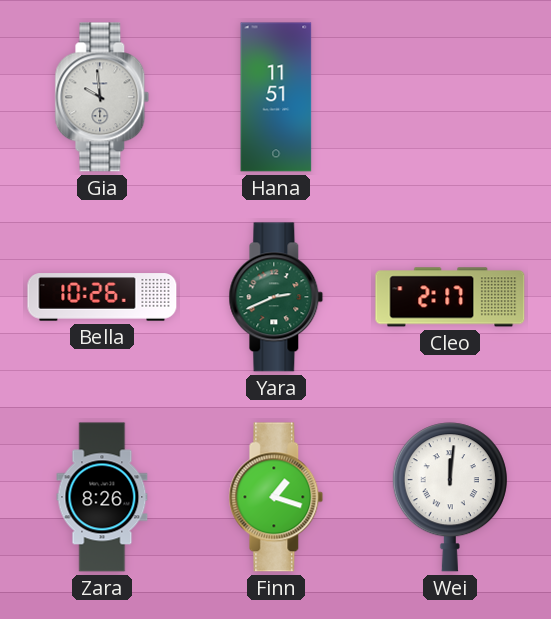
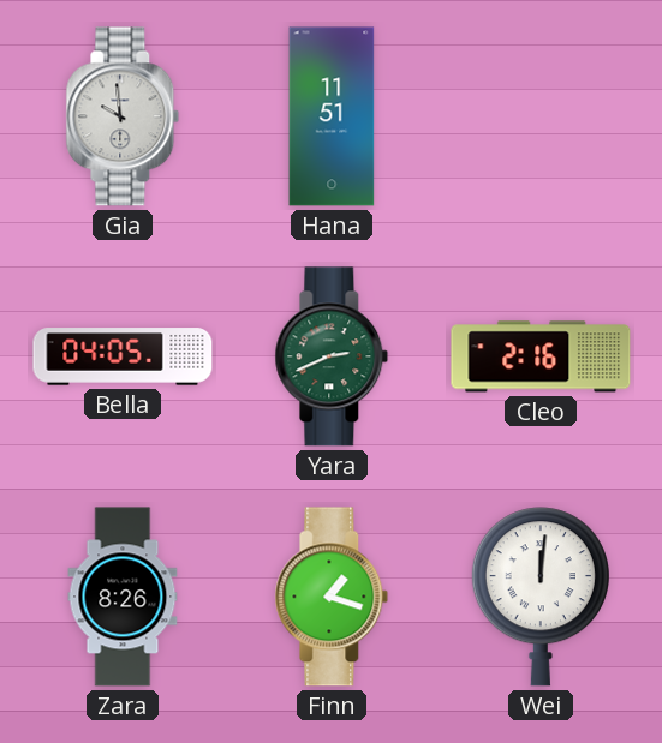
Bella: 10:26 -> 04:05
Cleo: 2:17 -> 2:16
